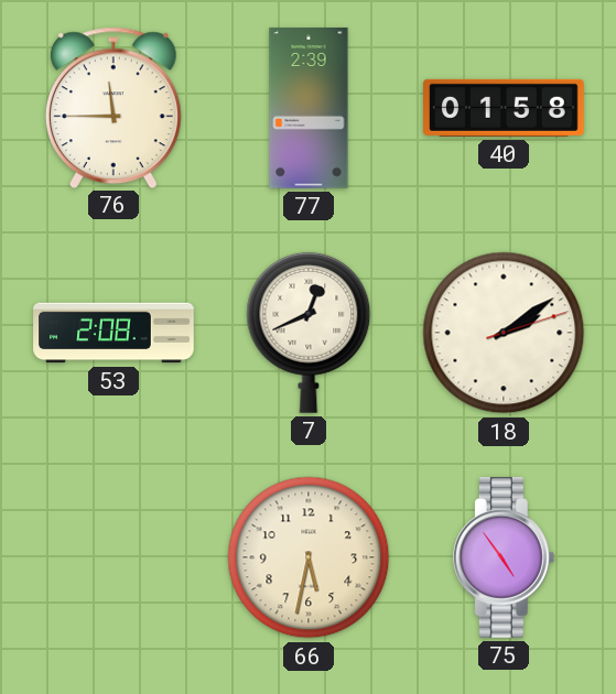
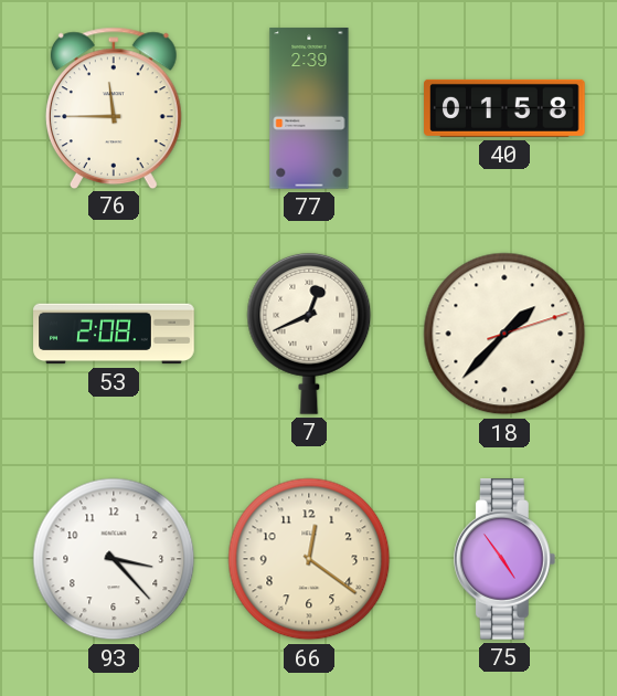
18: 2:09 -> 1:37
93: none -> 3:23
66: 5:32 -> 12:21
